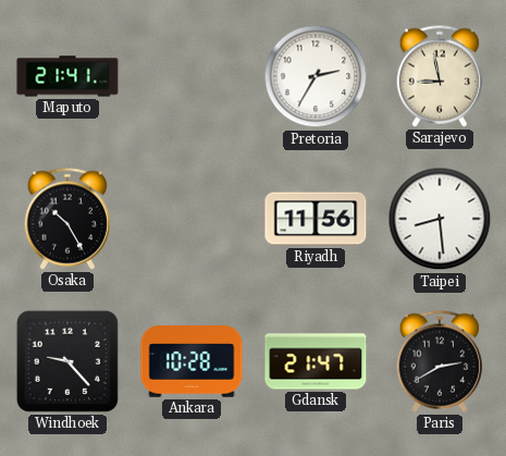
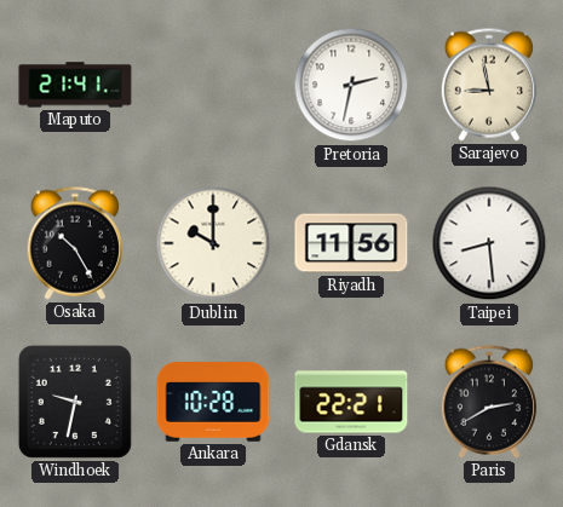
Pretoria: 2:35 -> 2:32
Dublin: none -> 10:00
Windhoek: 9:23 -> 9:32
Gdansk: 21:47 -> 22:21
